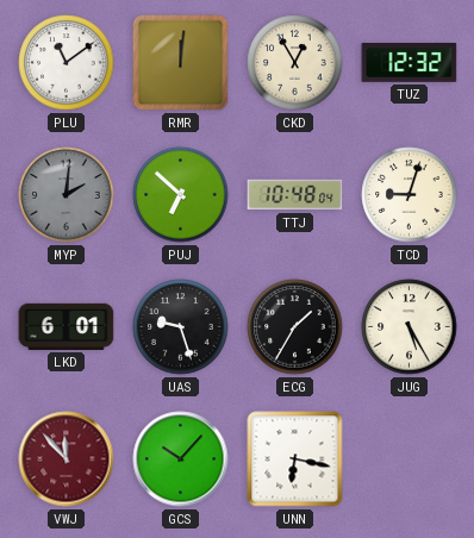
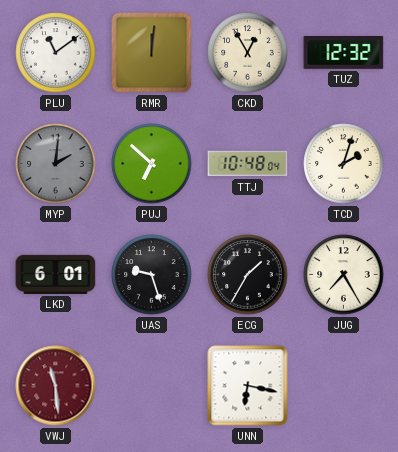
TCD: 9:03 -> 2:03
JUG: 5:25 -> 7:25
VWJ: 11:53 -> 11:29
GCS: 10:07 -> none
